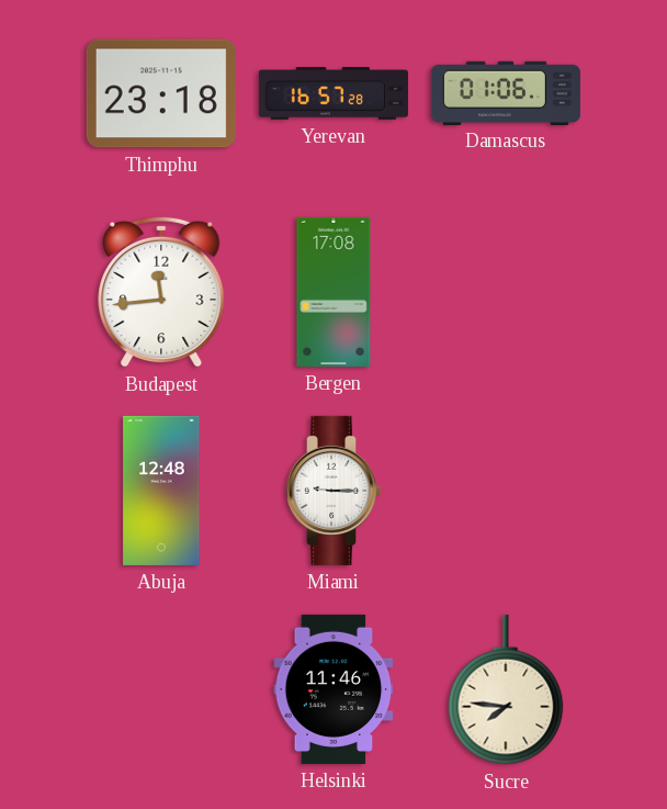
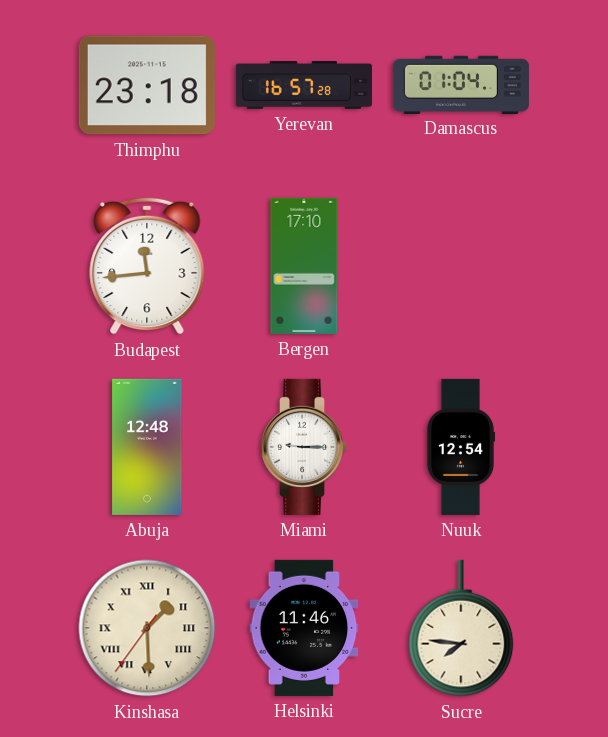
Damascus: 01:06 -> 01:04
Bergen: 17:08 -> 17:10
Nuuk: none -> 12:54
Kinshasa: none -> 1:29
